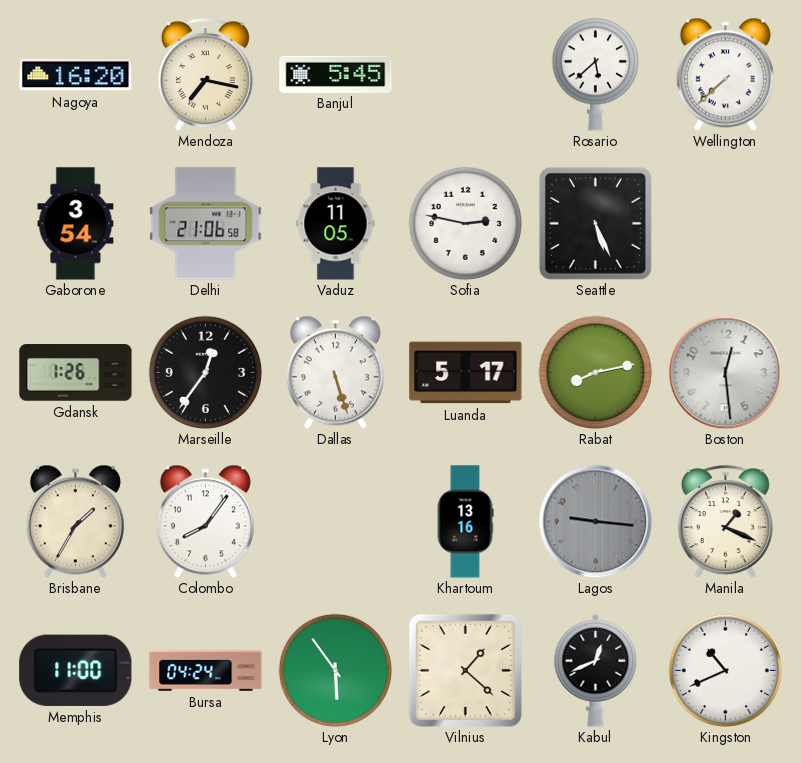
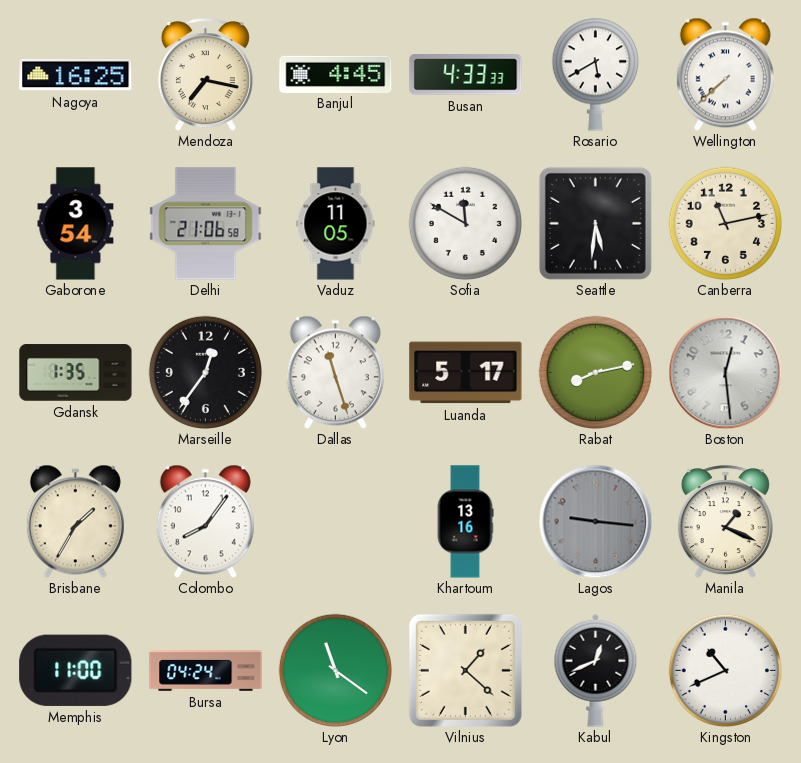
Nagoya: 16:20 -> 16:25
Banjul: 5:45 -> 4:45
Busan: none -> 4:33
Rosario: 5:38 -> 5:40
Sofia: 2:47 -> 11:50
Seattle: 5:26 -> 5:31
Canberra: none -> 11:13
Gdansk: 1:26 -> 1:35
Dallas: 5:27 -> 11:27
Lyon: 5:54 -> 11:21
